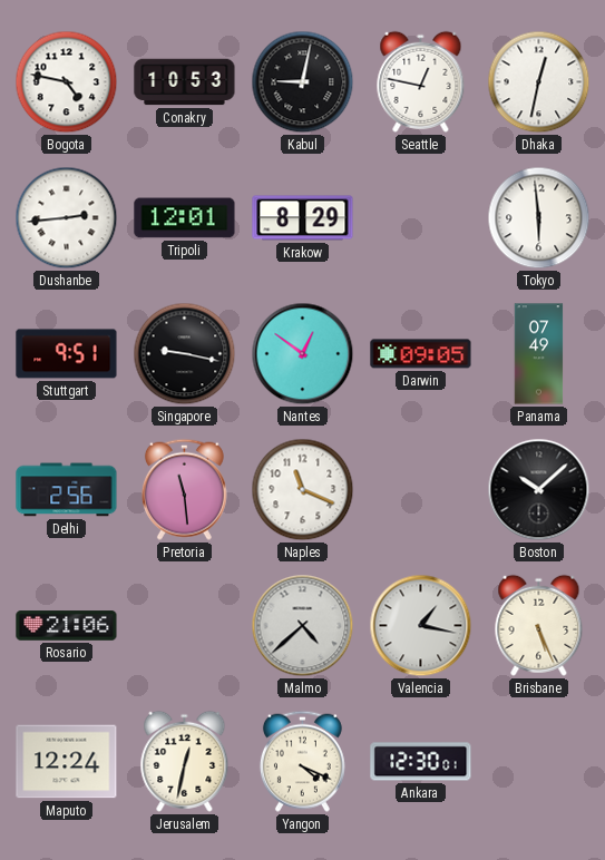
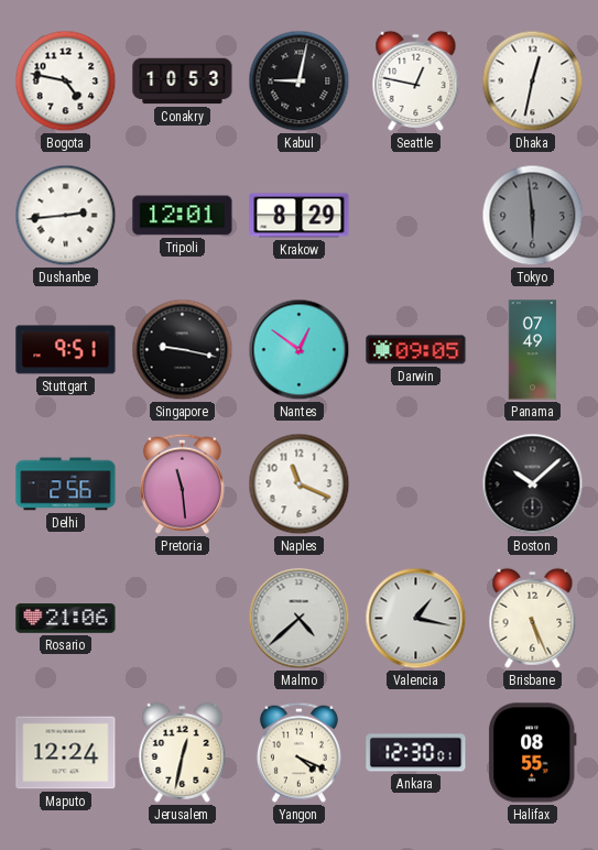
Tokyo dial: white -> grey
Halifax: none -> 08:55
